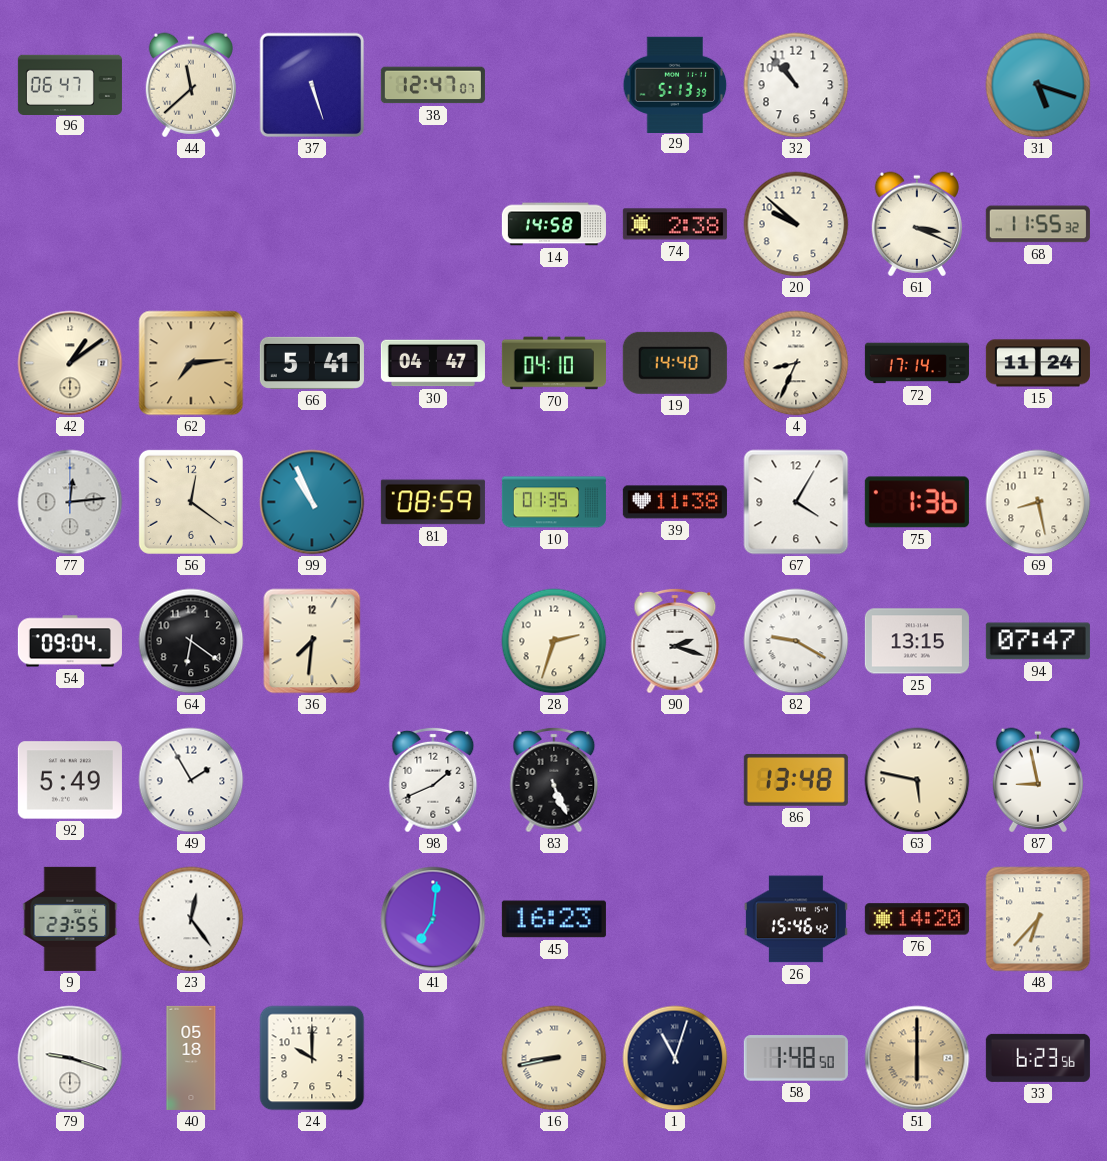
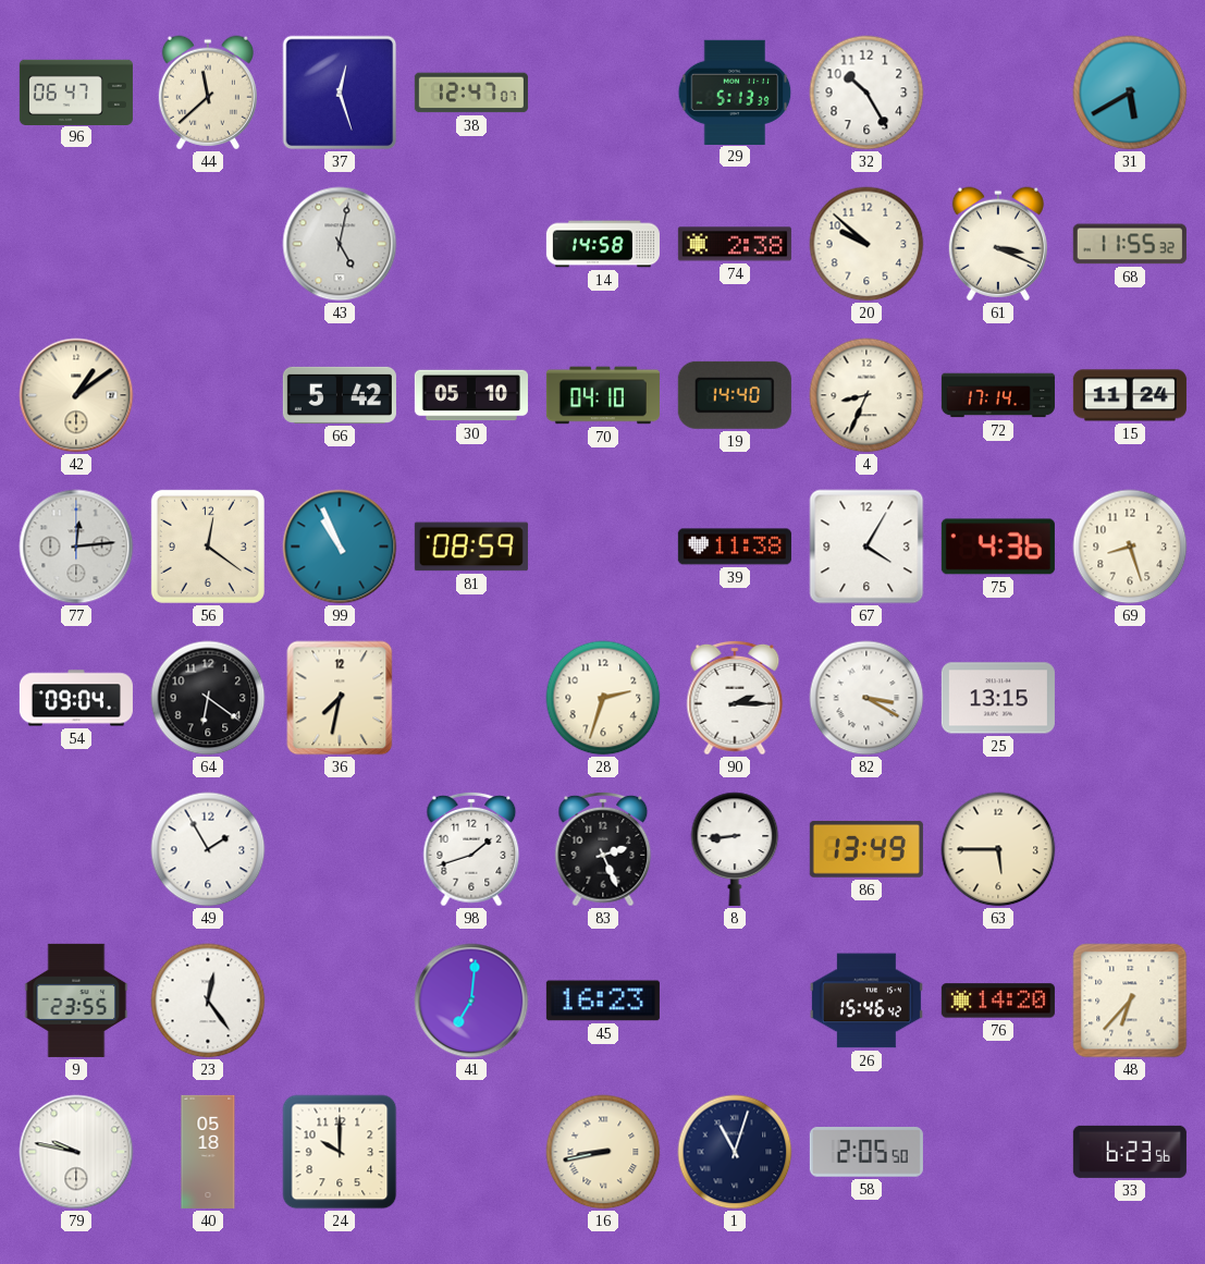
37: 5:27 -> 12:27
32: 10:53 -> 10:25
31: 5:18 -> 5:40
43: none -> 5:02
62: 7:14 -> none
66: 5:41 -> 5:42
30: 04:47 -> 05:10
10: 01:35 -> none
75: 1:36 -> 4:36
69: 8:28 -> 8:27
36: 7:31 -> 7:32
90: 2:18 -> 2:15
82: 9:20 -> 3:20
94: 07:47 -> none
92: 5:49 -> none
98: 1:41 -> 1:42
83: 5:26 -> 2:26
8: none -> 8:44
86: 13:48 -> 13:49
63: 5:47 -> 5:45
87: 8:58 -> none
79: 9:18 -> 9:47
58: 1:48 -> 2:05
51: 6:00 -> none
